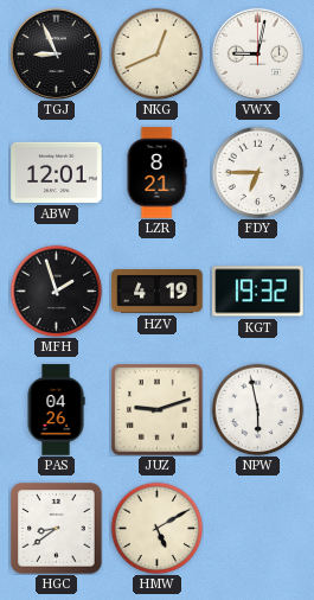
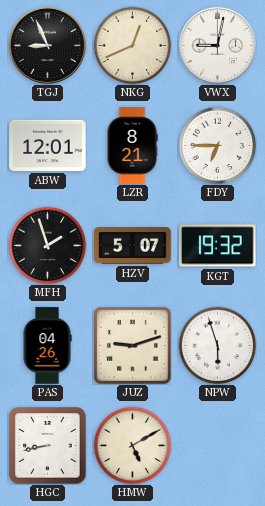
HZV: 4:19 -> 5:07
NPW: 5:58 -> 5:57
HGC: 8:39 -> 8:43
